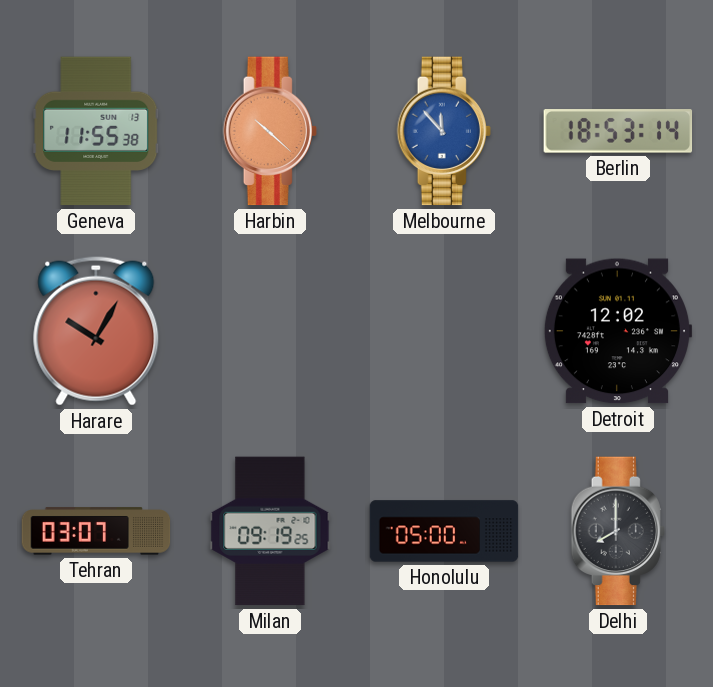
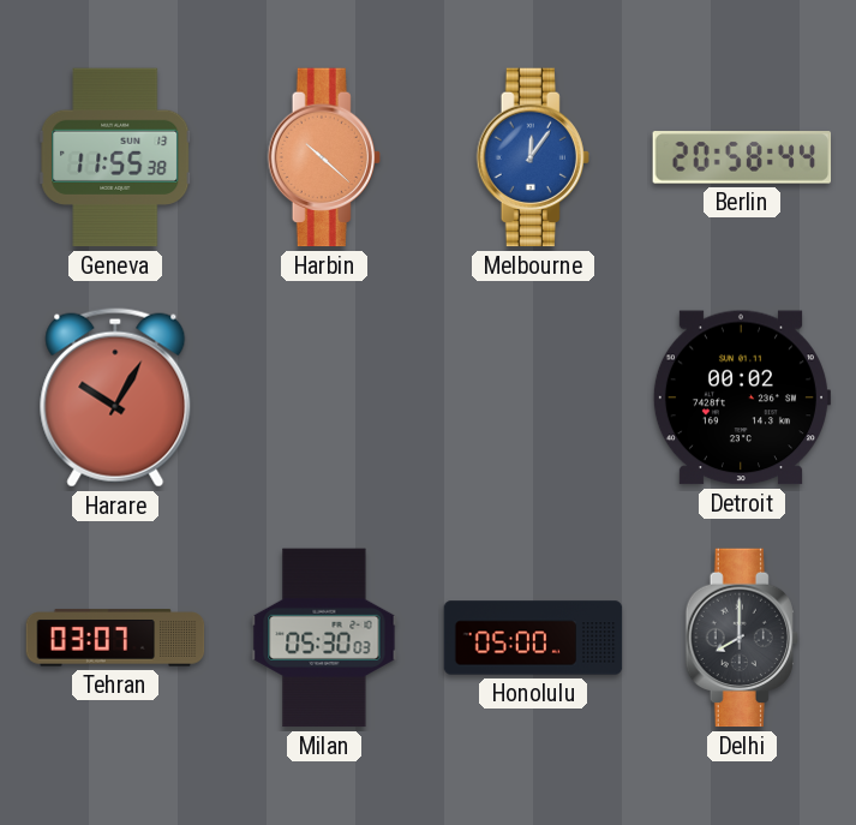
Melbourne: 11:53 -> 12:06
Berlin: 18:53 -> 20:58
Detroit: 12:02 -> 00:02
Milan: 09:19 -> 05:30
